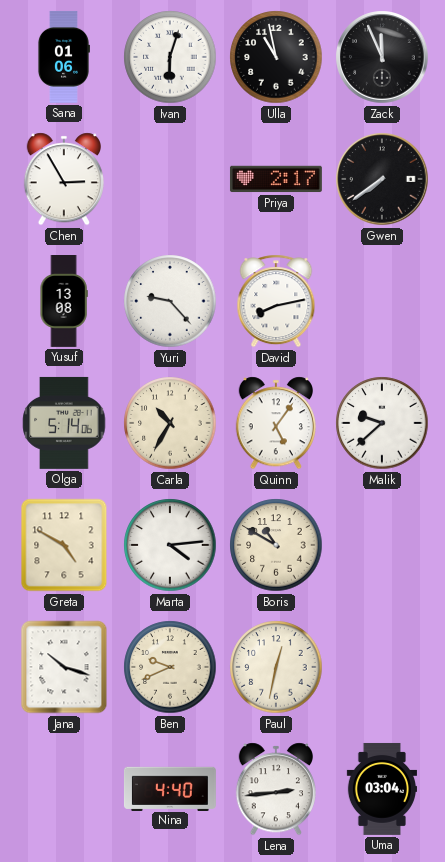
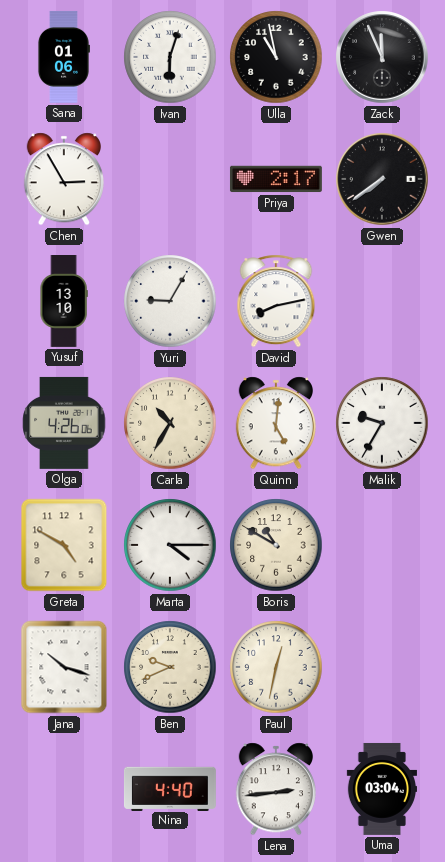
Yusuf: 13:08 -> 13:10
Yuri: 9:23 -> 9:05
Olga: 5:14 -> 4:26
Quinn: 5:06 -> 5:01
Malik: 9:38 -> 9:35
Marta: 4:14 -> 4:15
